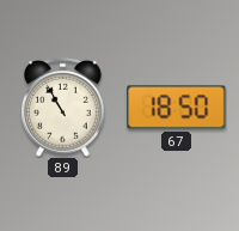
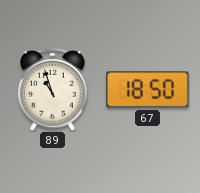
89: 10:55 -> 10:57
